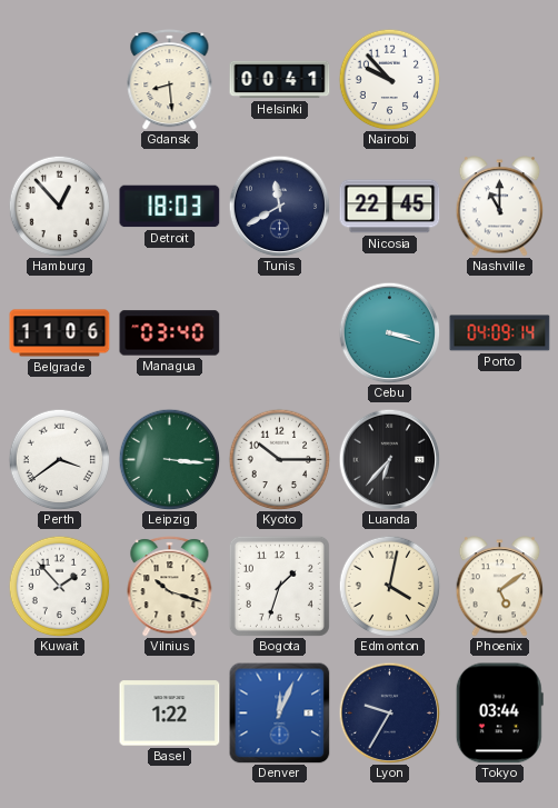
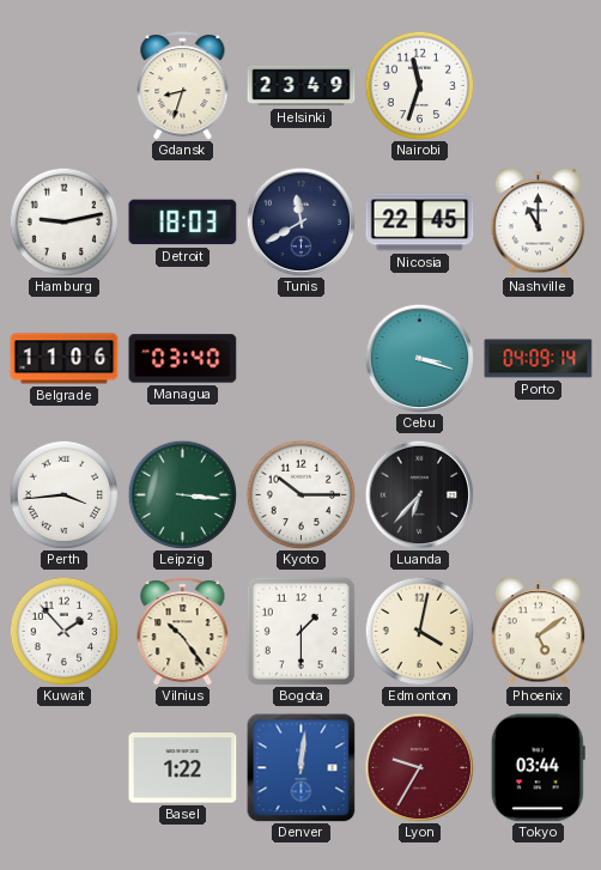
Gdansk: 8:29 -> 8:33
Helsinki: 00:41 -> 23:49
Nairobi: 9:53 -> 11:33
Hamburg: 12:53 -> 9:13
Perth: 3:39 -> 3:44
Vilnius: 10:18 -> 10:24
Bogota: 1:33 -> 1:30
Denver: 12:04 -> 12:01
Lyon dial: navy -> burgundy
